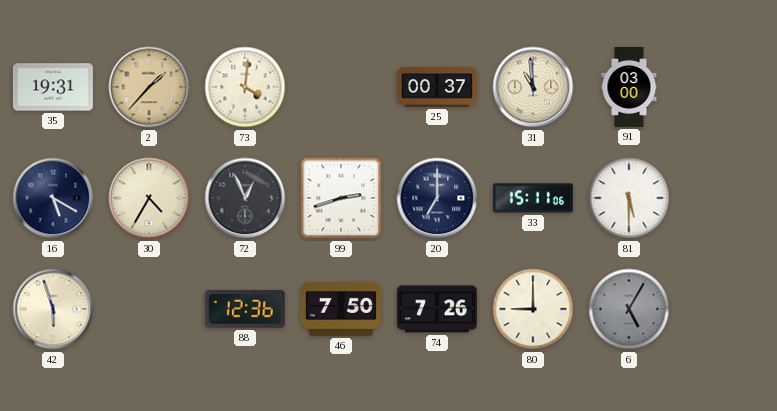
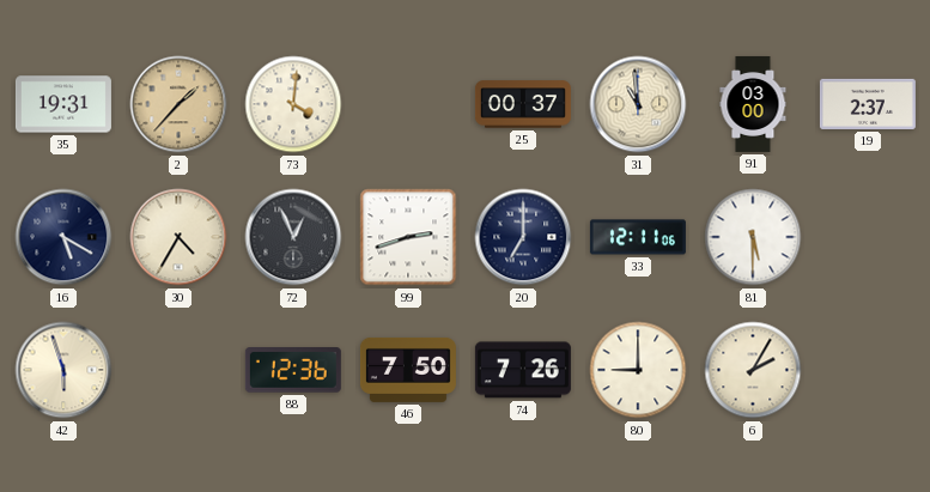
19: none -> 2:37
33: 15:11 -> 12:11
6: 5:05 -> 2:05
6 dial: grey -> cream
